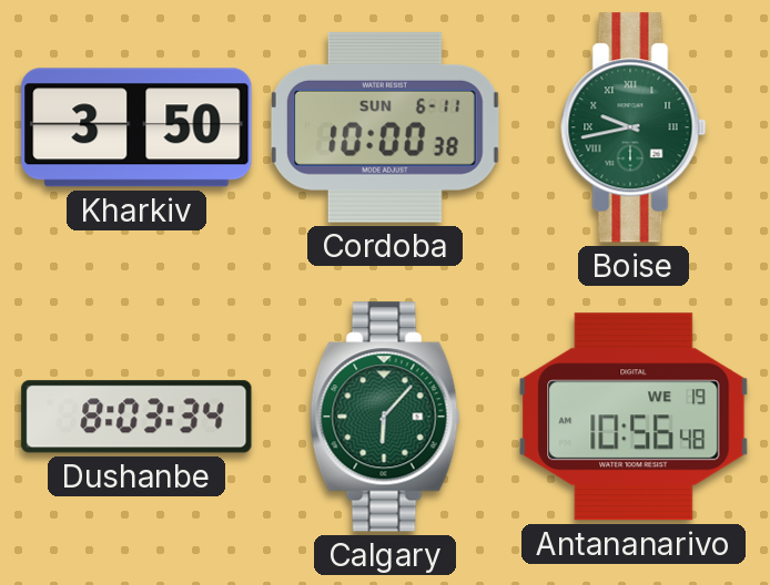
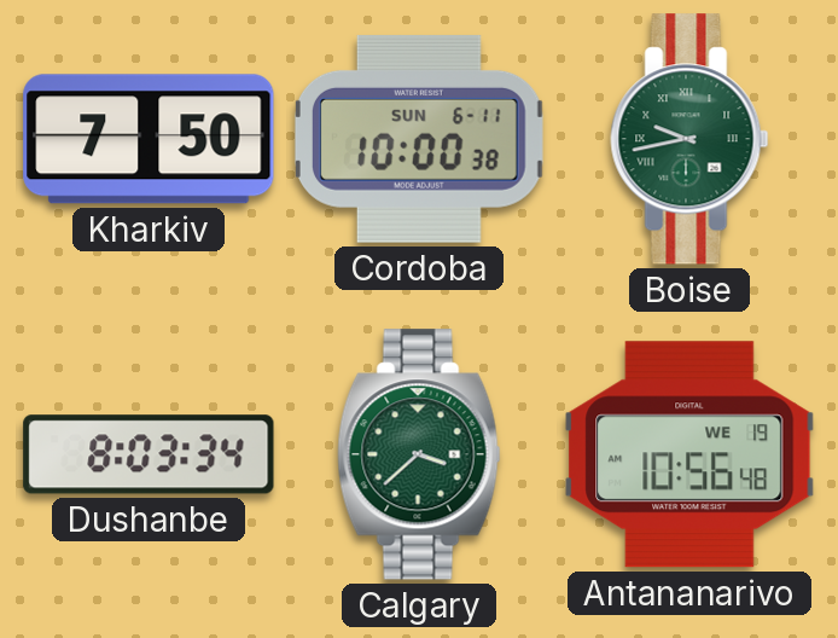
Kharkiv: 3:50 -> 7:50
Calgary: 6:07 -> 3:38
